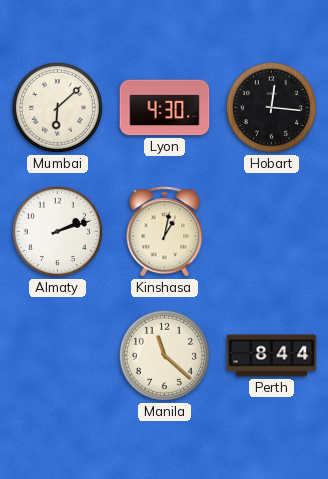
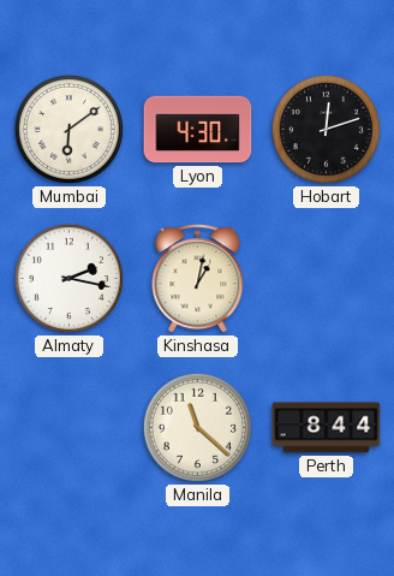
Mumbai: 6:08 -> 6:09
Hobart: 12:16 -> 12:12
Almaty: 2:12 -> 2:17
